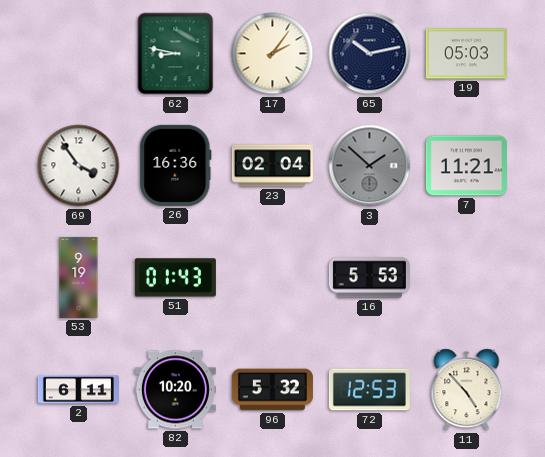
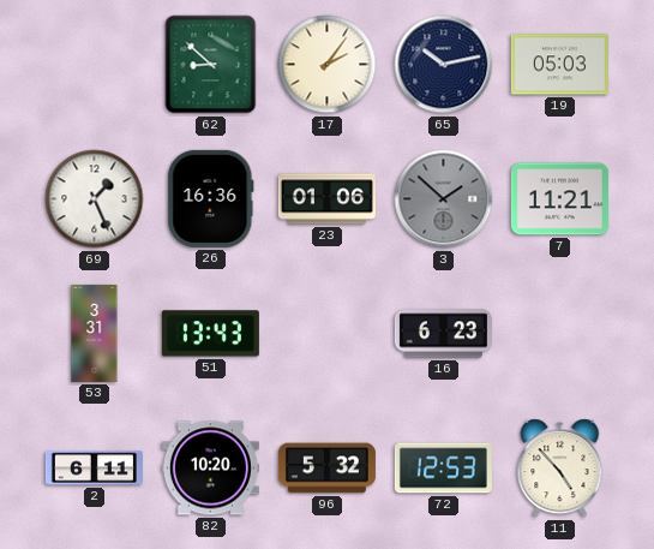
62: 8:47 -> 8:52
69: 3:54 -> 1:26
23: 02:04 -> 01:06
53: 9:19 -> 3:31
51: 01:43 -> 13:43
16: 5:53 -> 6:23
